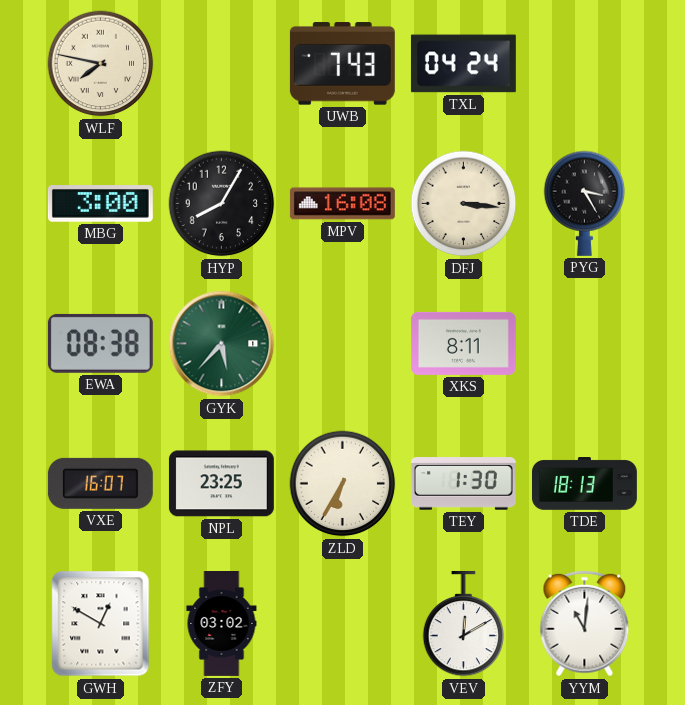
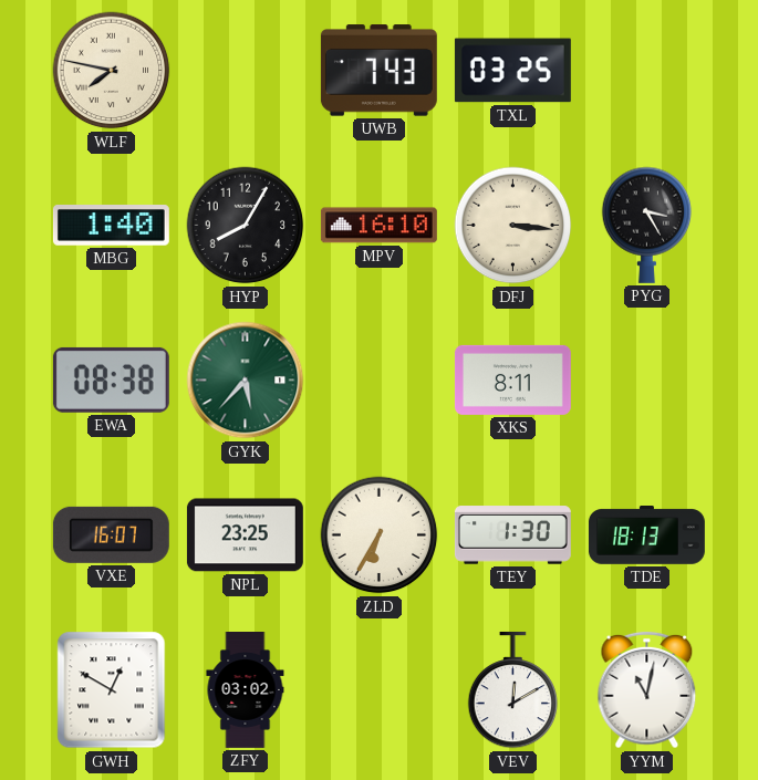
TXL: 04:24 -> 03:25
MBG: 3:00 -> 1:40
MPV: 16:08 -> 16:10
YYM: 11:01 -> 11:02
